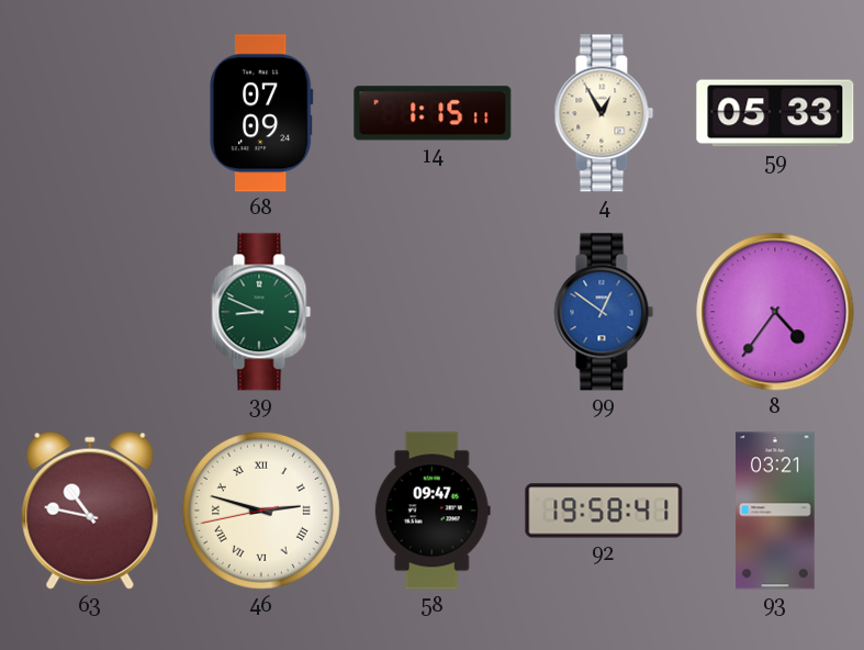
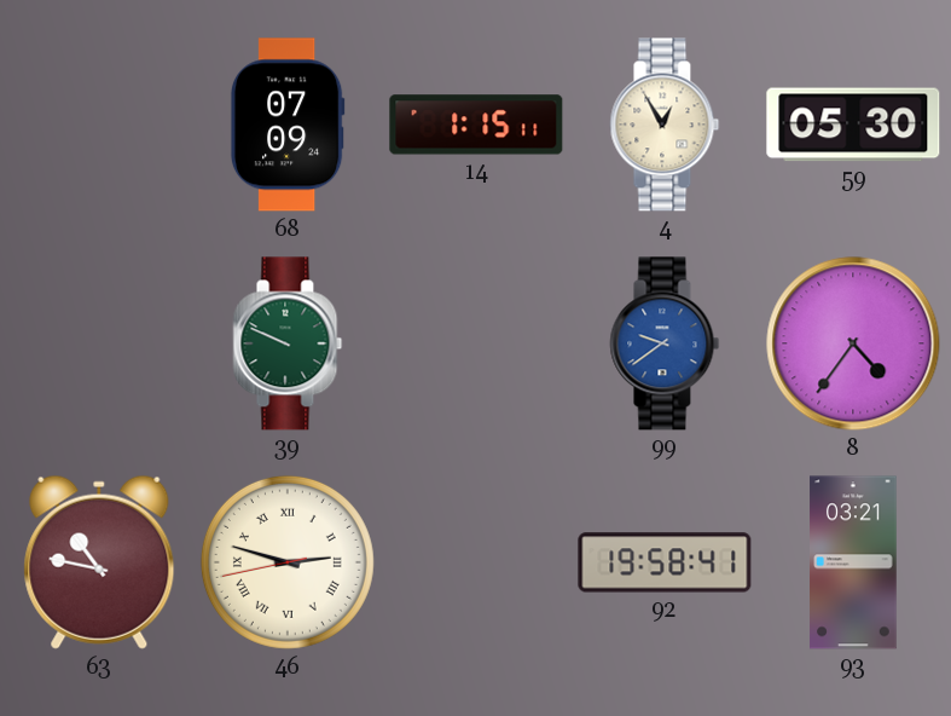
59: 05:33 -> 05:30
39: 8:49 -> 9:49
99: 12:51 -> 9:39
58: 09:47 -> none
